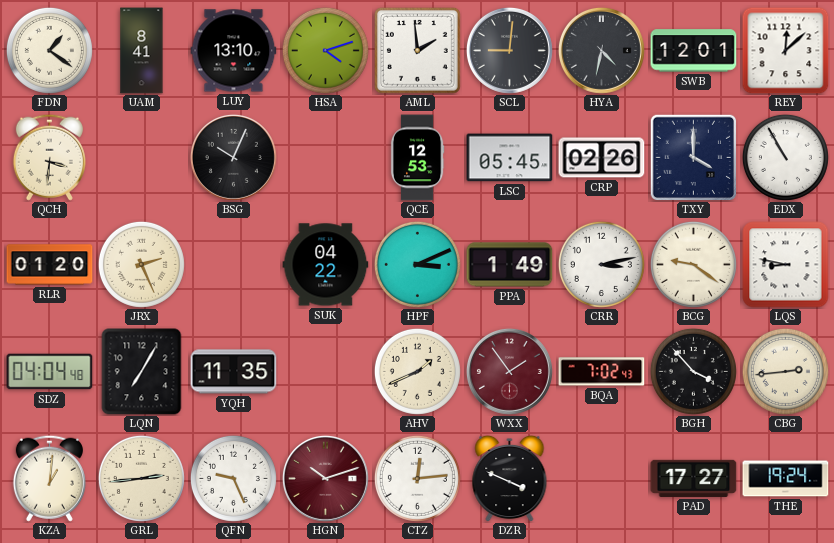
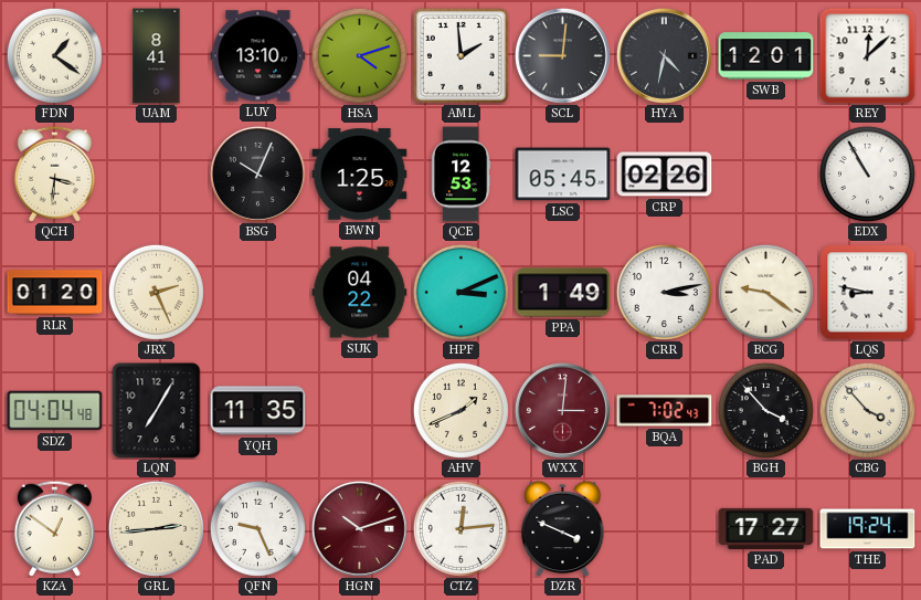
BWN: none -> 1:25
TXY: 4:00 -> none
WXX: 1:54 -> 3:01
CBG: 2:44 -> 3:53
KZA: 1:01 -> 12:51
